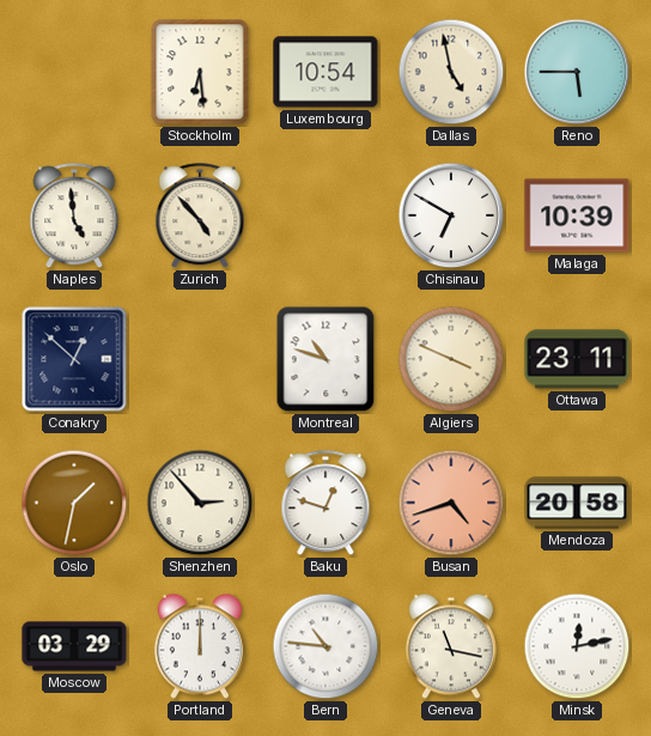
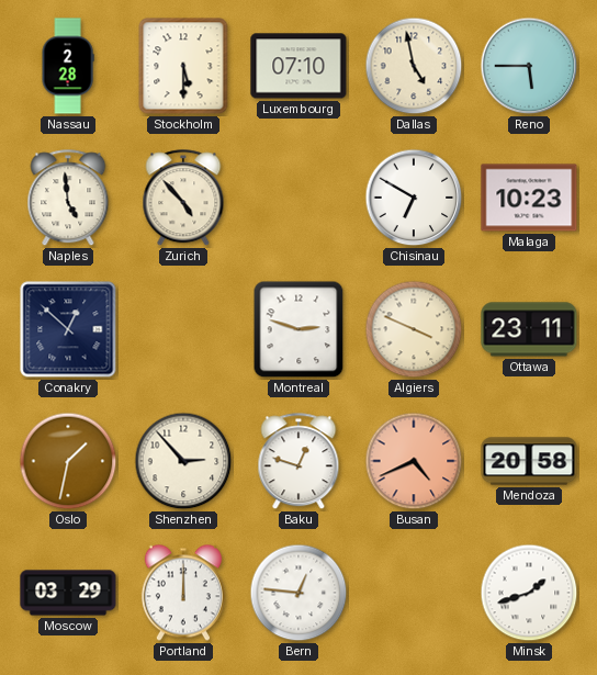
Nassau: none -> 2:28
Stockholm: 6:29 -> 5:30
Luxembourg: 10:54 -> 07:10
Malaga: 10:39 -> 10:23
Montreal: 10:48 -> 2:48
Busan: 4:42 -> 4:41
Bern: 10:46 -> 12:46
Geneva: 11:17 -> none
Minsk: 12:13 -> 1:42
